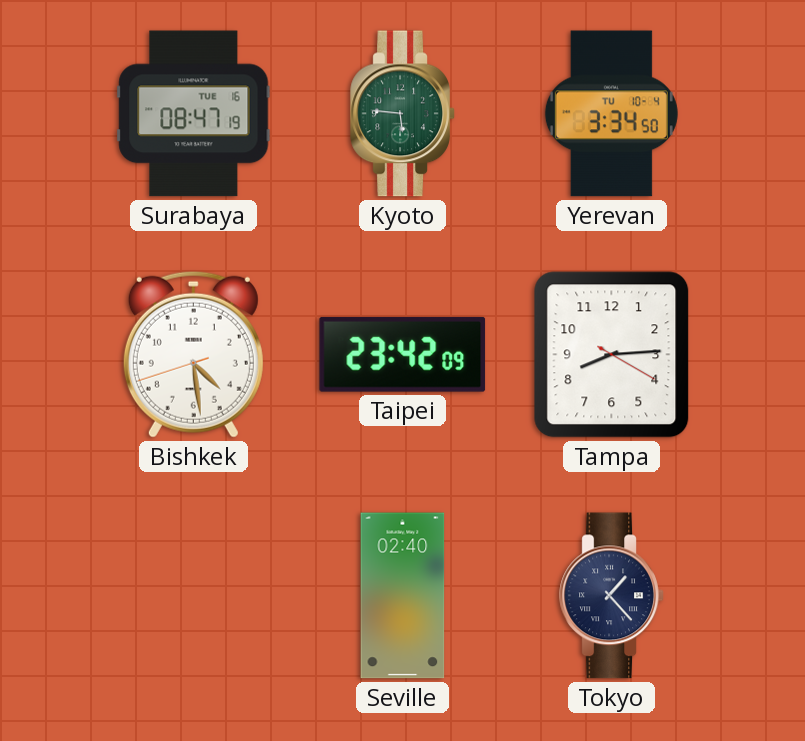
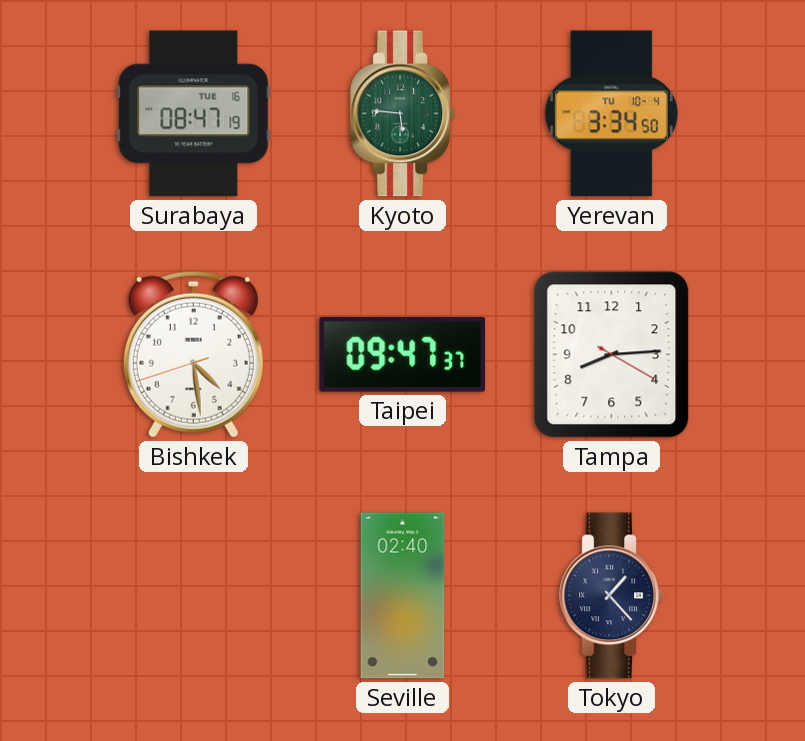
Taipei: 23:42 -> 09:47
